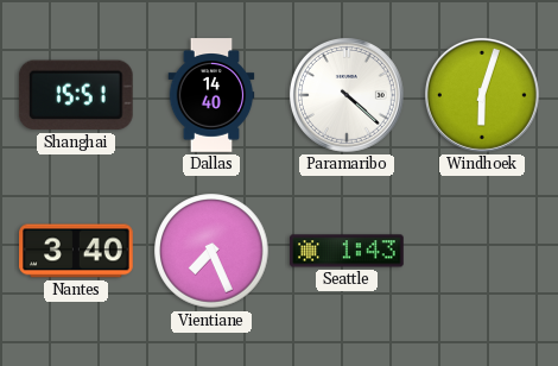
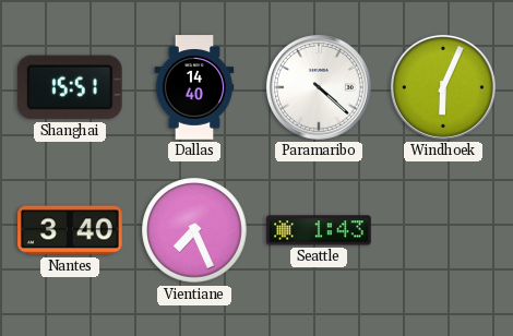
Windhoek: 6:03 -> 6:04
